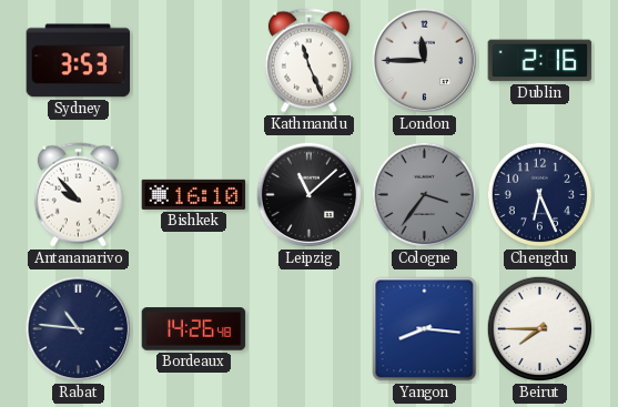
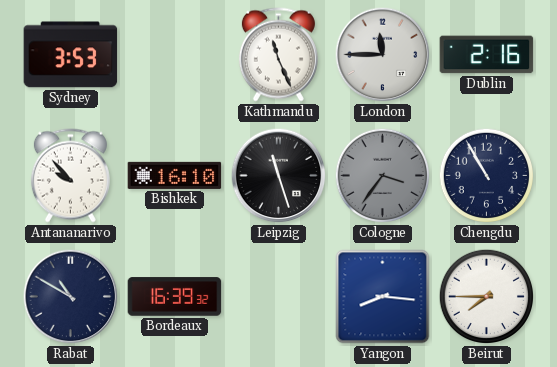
Leipzig: 11:08 -> 11:27
Chengdu: 6:26 -> 10:55
Rabat: 10:46 -> 10:50
Bordeaux: 14:26 -> 16:39
